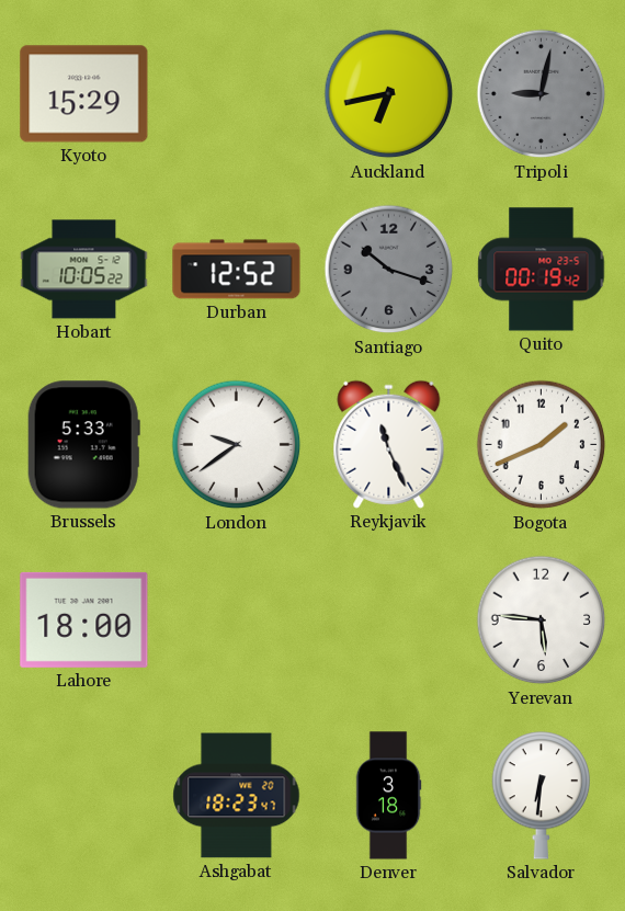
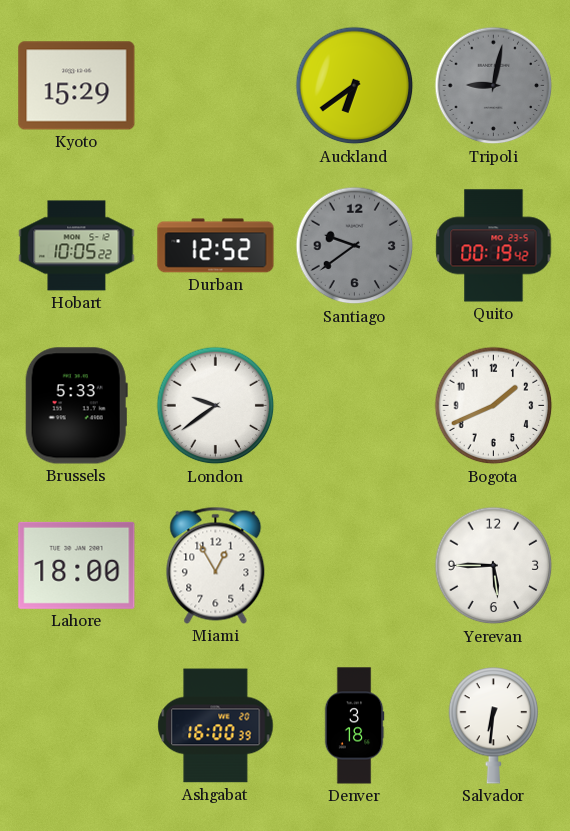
Auckland: 6:43 -> 6:39
Santiago: 10:18 -> 9:39
Reykjavik: 11:26 -> none
Miami: none -> 12:55
Yerevan: 5:46 -> 5:45
Ashgabat: 18:23 -> 16:00
